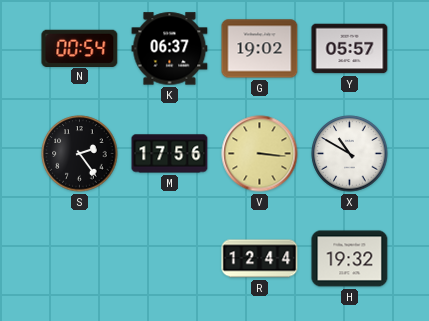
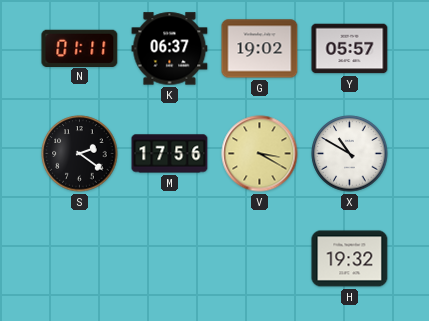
N: 00:54 -> 01:11
S: 2:24 -> 2:21
V: 3:16 -> 3:20
R: 12:44 -> none
